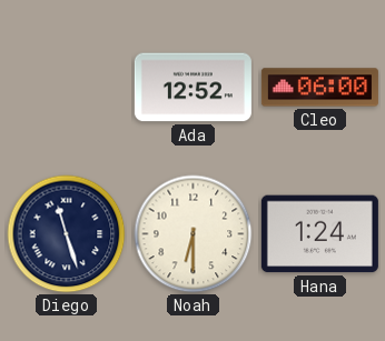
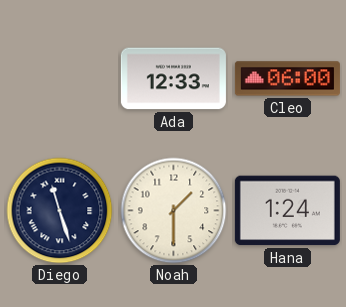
Ada: 12:52 -> 12:33
Noah: 6:30 -> 1:30
